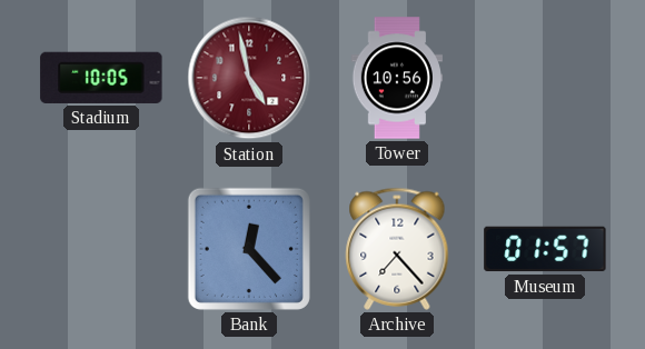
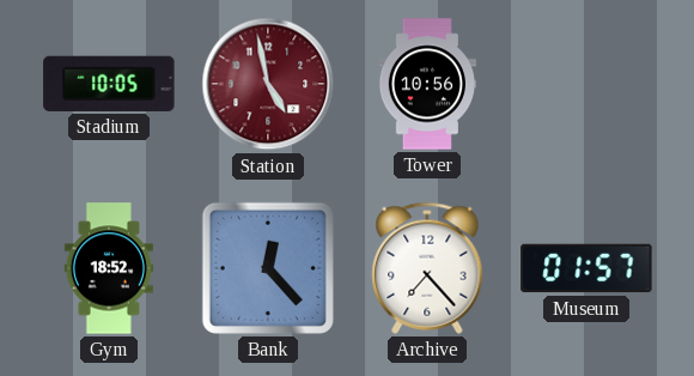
Gym: none -> 18:52
